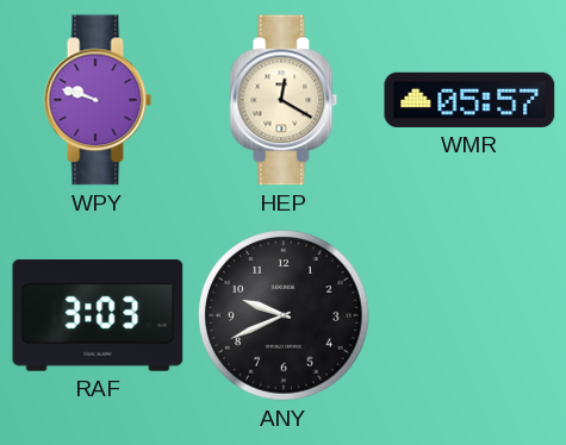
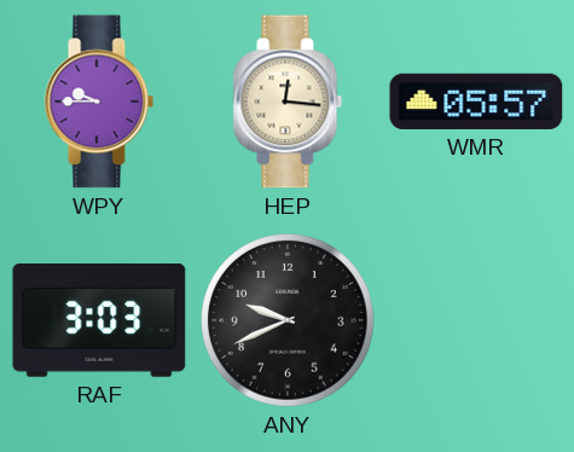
WPY: 9:48 -> 9:45
HEP: 12:20 -> 12:16
